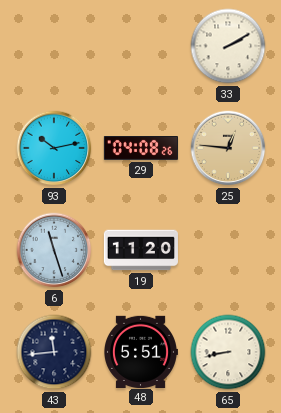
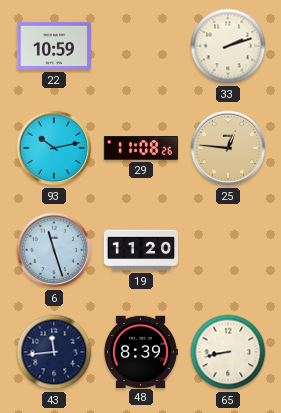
22: none -> 10:59
33: 2:10 -> 2:12
29: 04:08 -> 11:08
48: 5:51 -> 8:39
